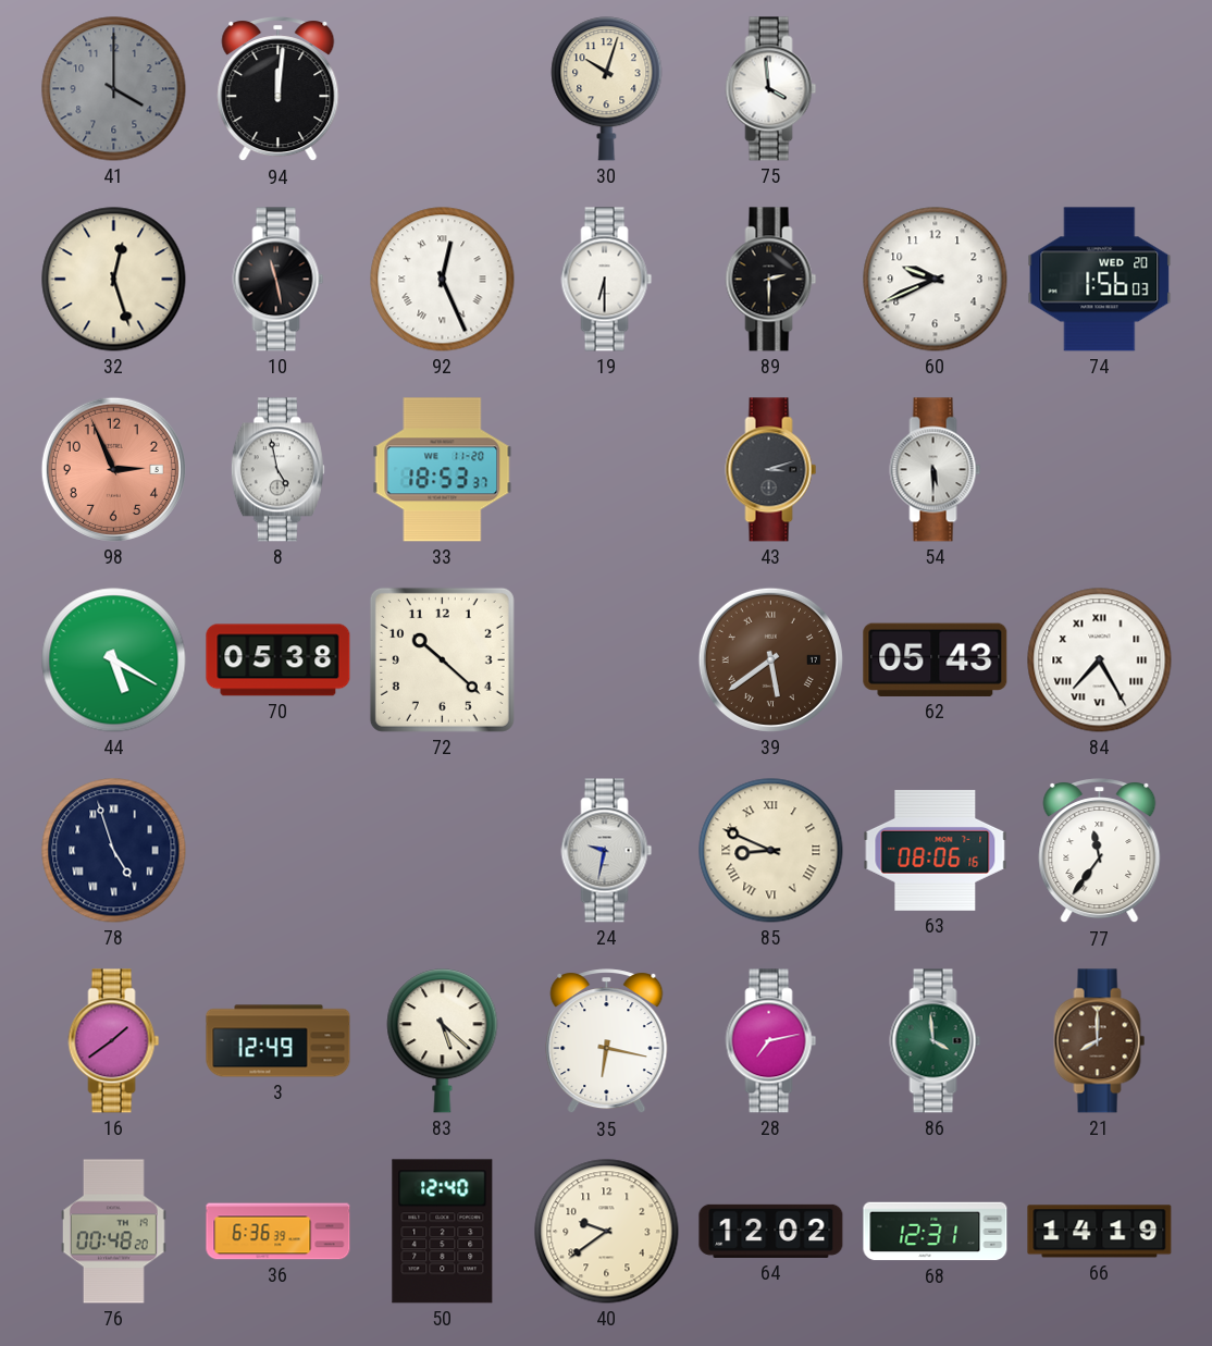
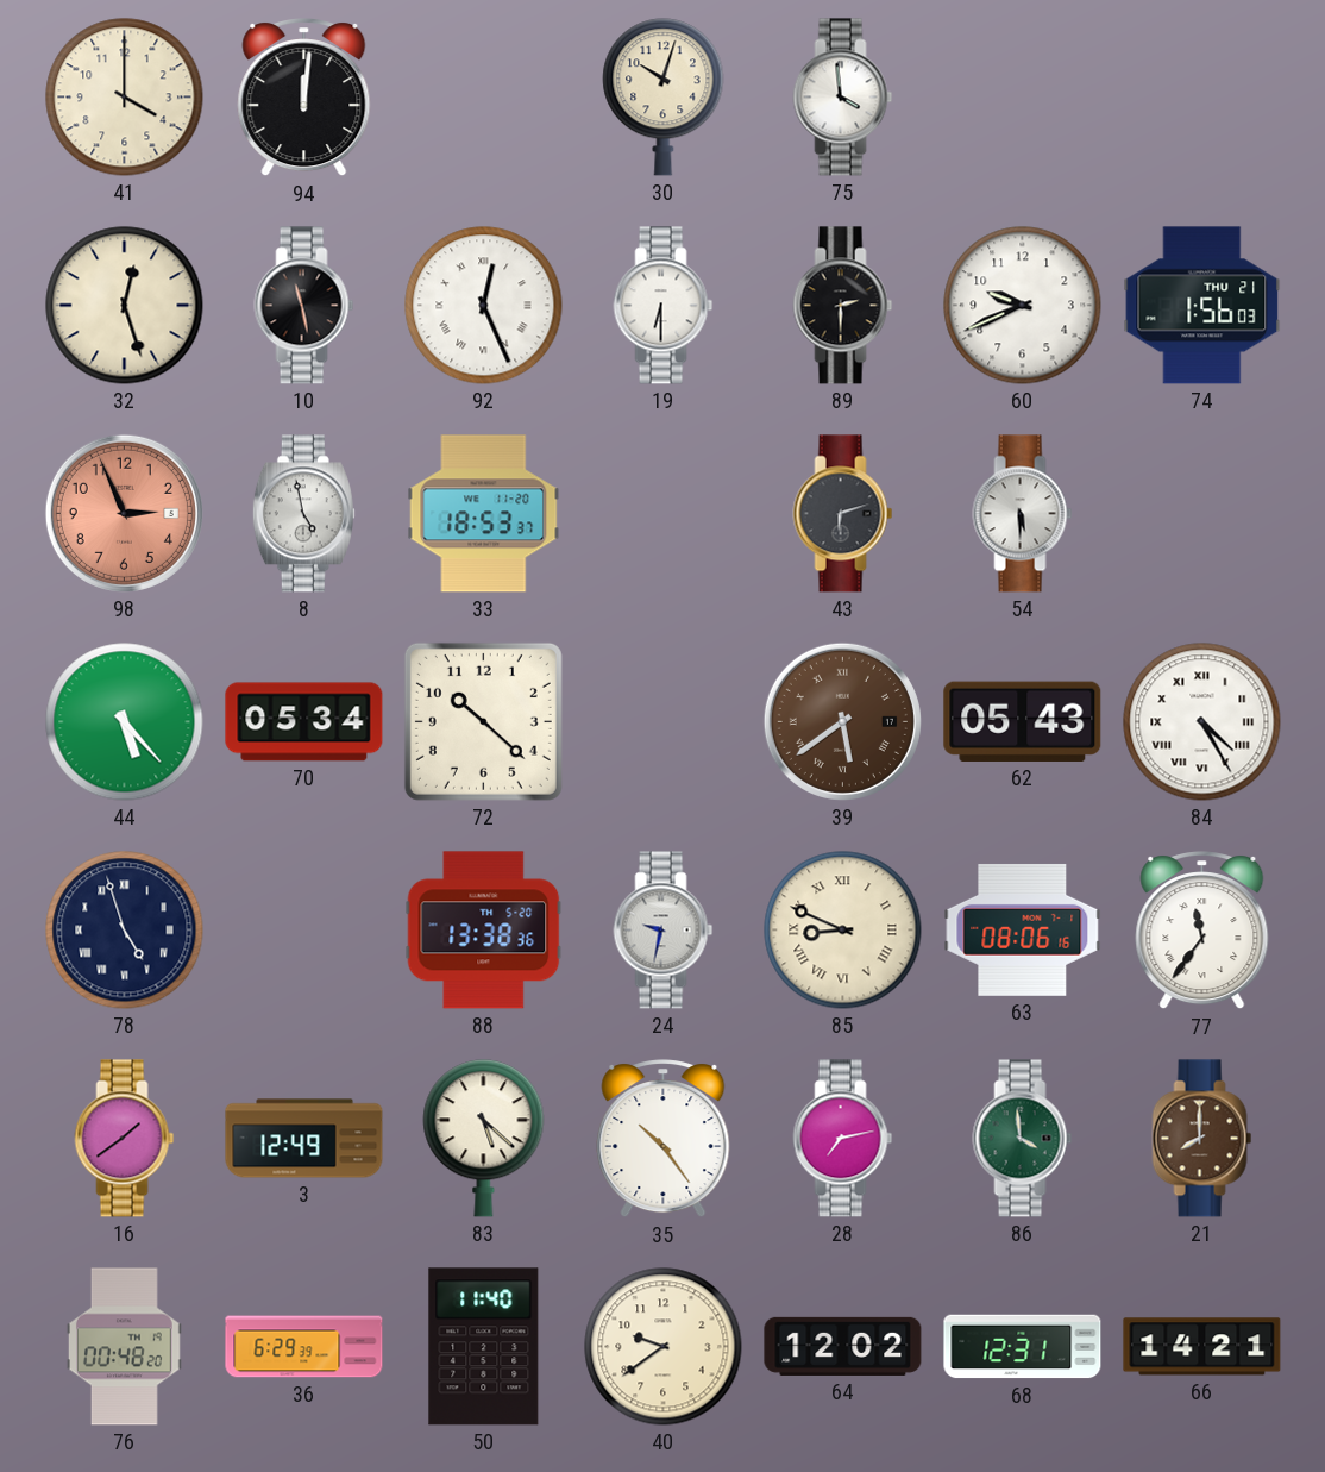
41 dial: grey -> cream
74 date: WED 20 -> THU 21
43: 3:12 -> 6:12
44: 5:20 -> 5:23
70: 05:38 -> 05:34
84: 7:25 -> 4:25
88: none -> 13:38
35: 6:17 -> 10:24
36: 6:36 -> 6:29
50: 12:40 -> 11:40
66: 14:19 -> 14:21
